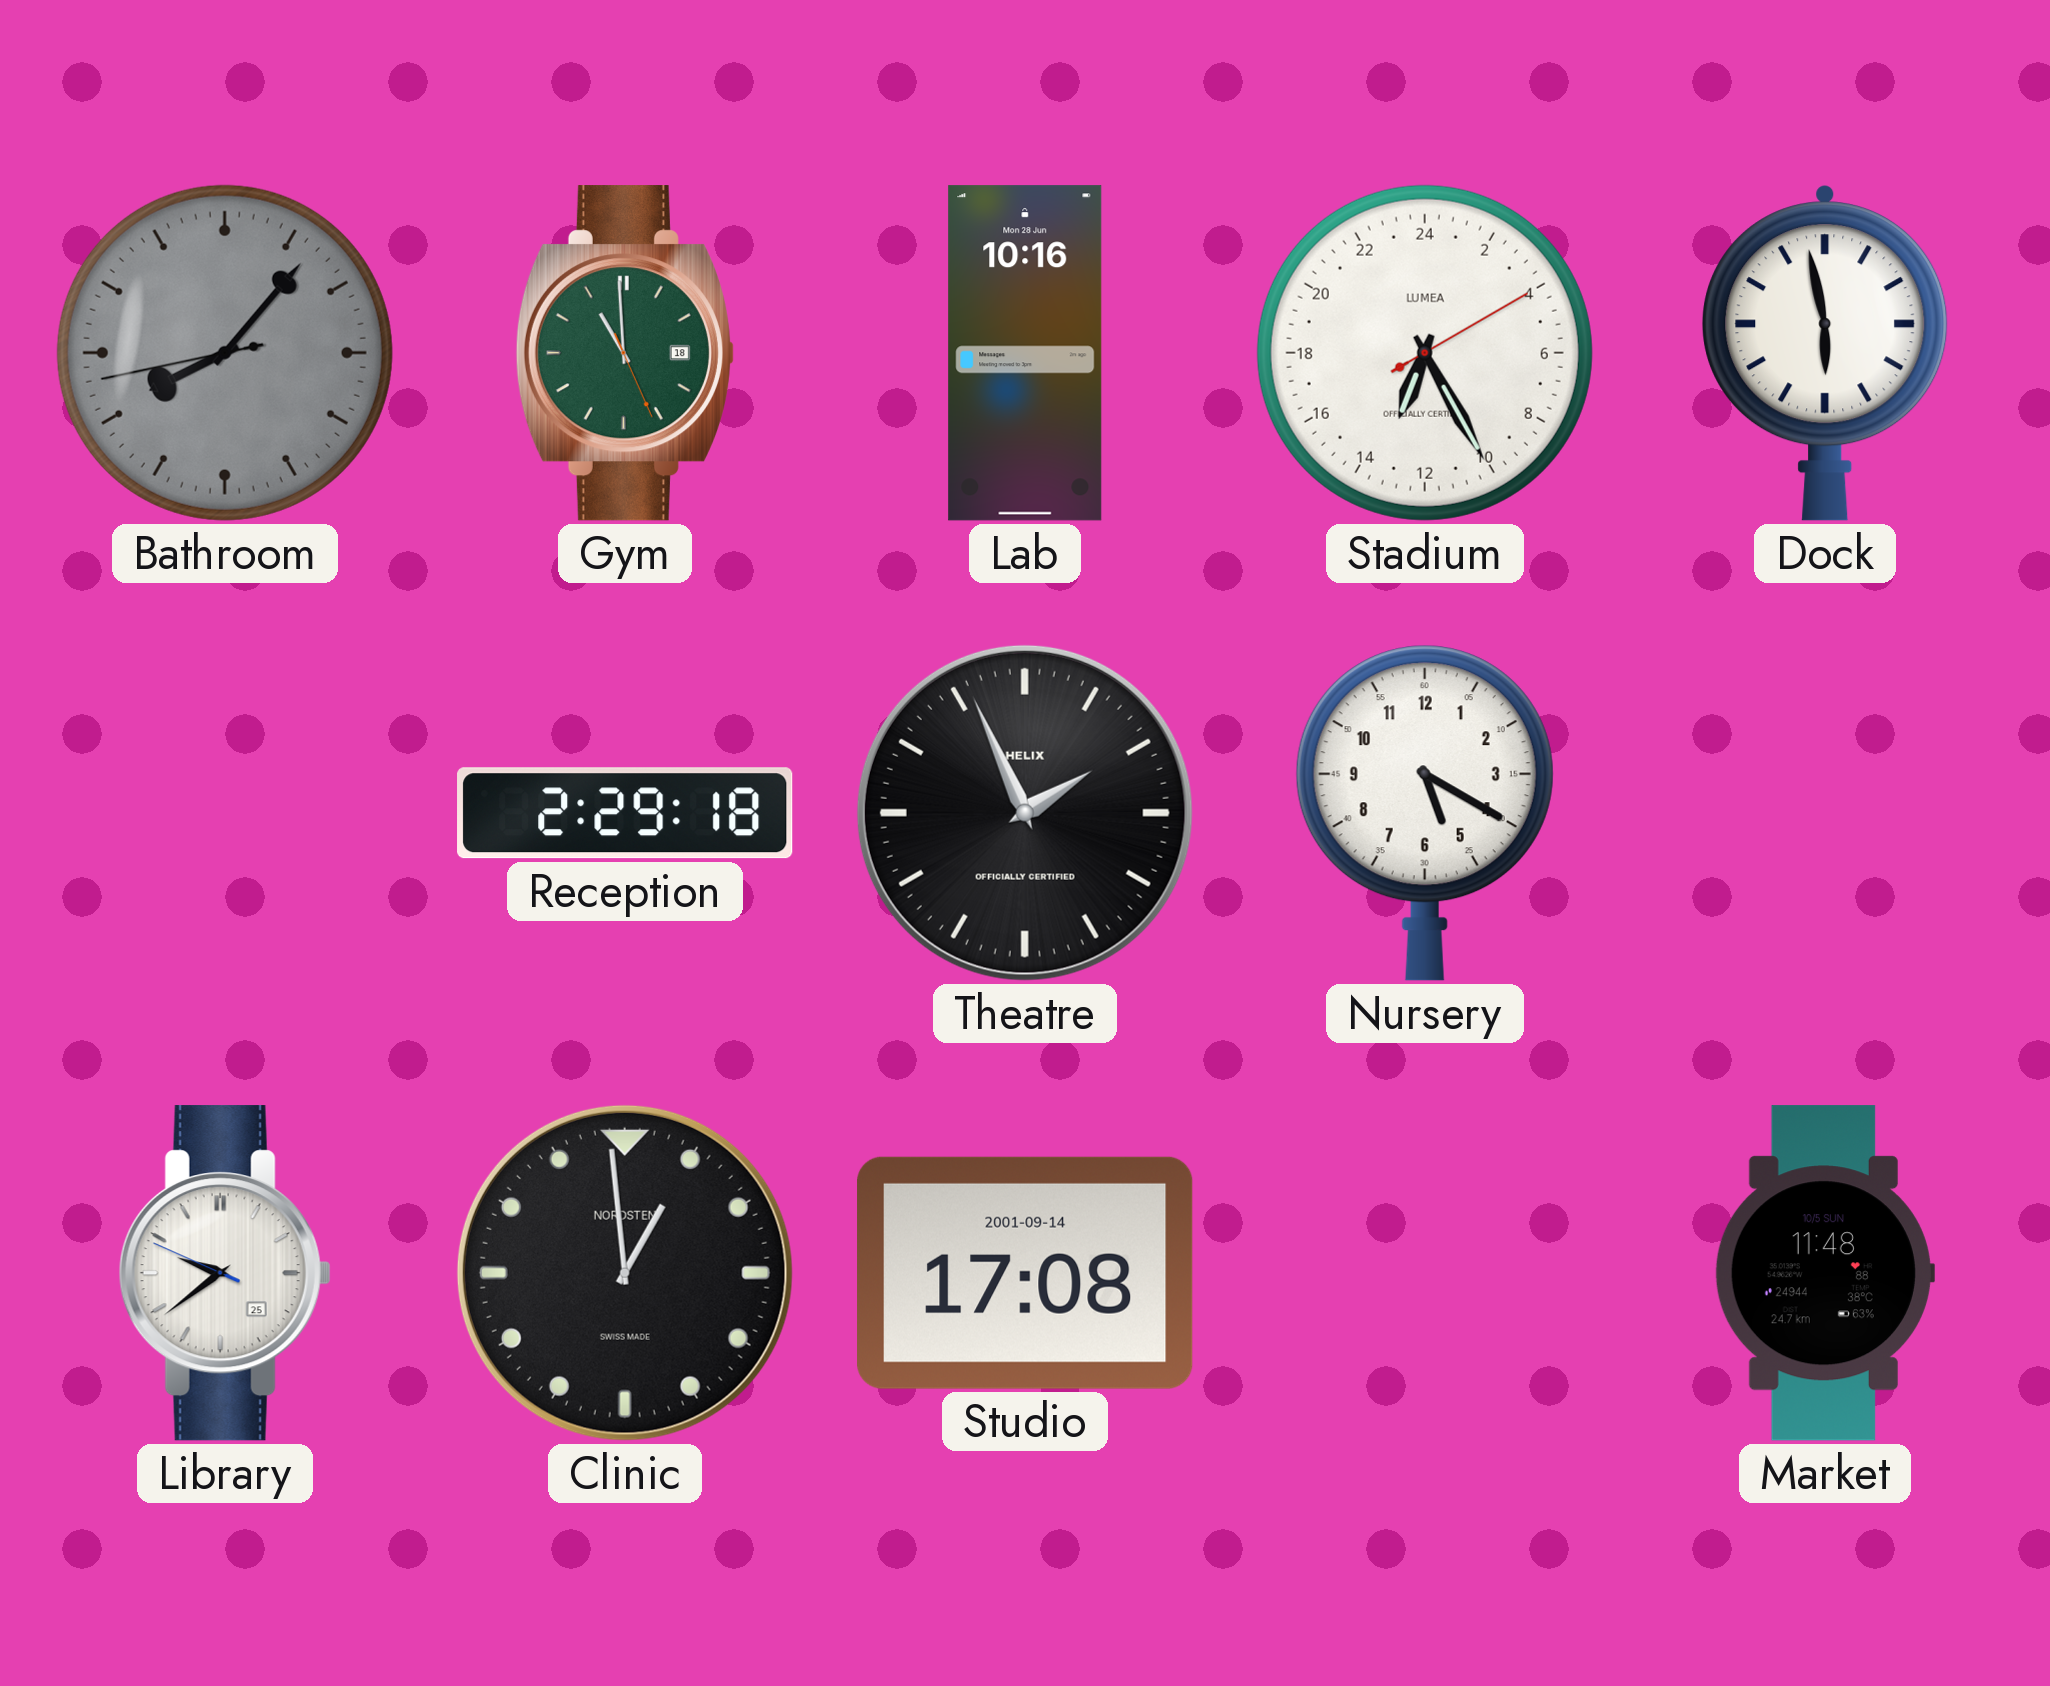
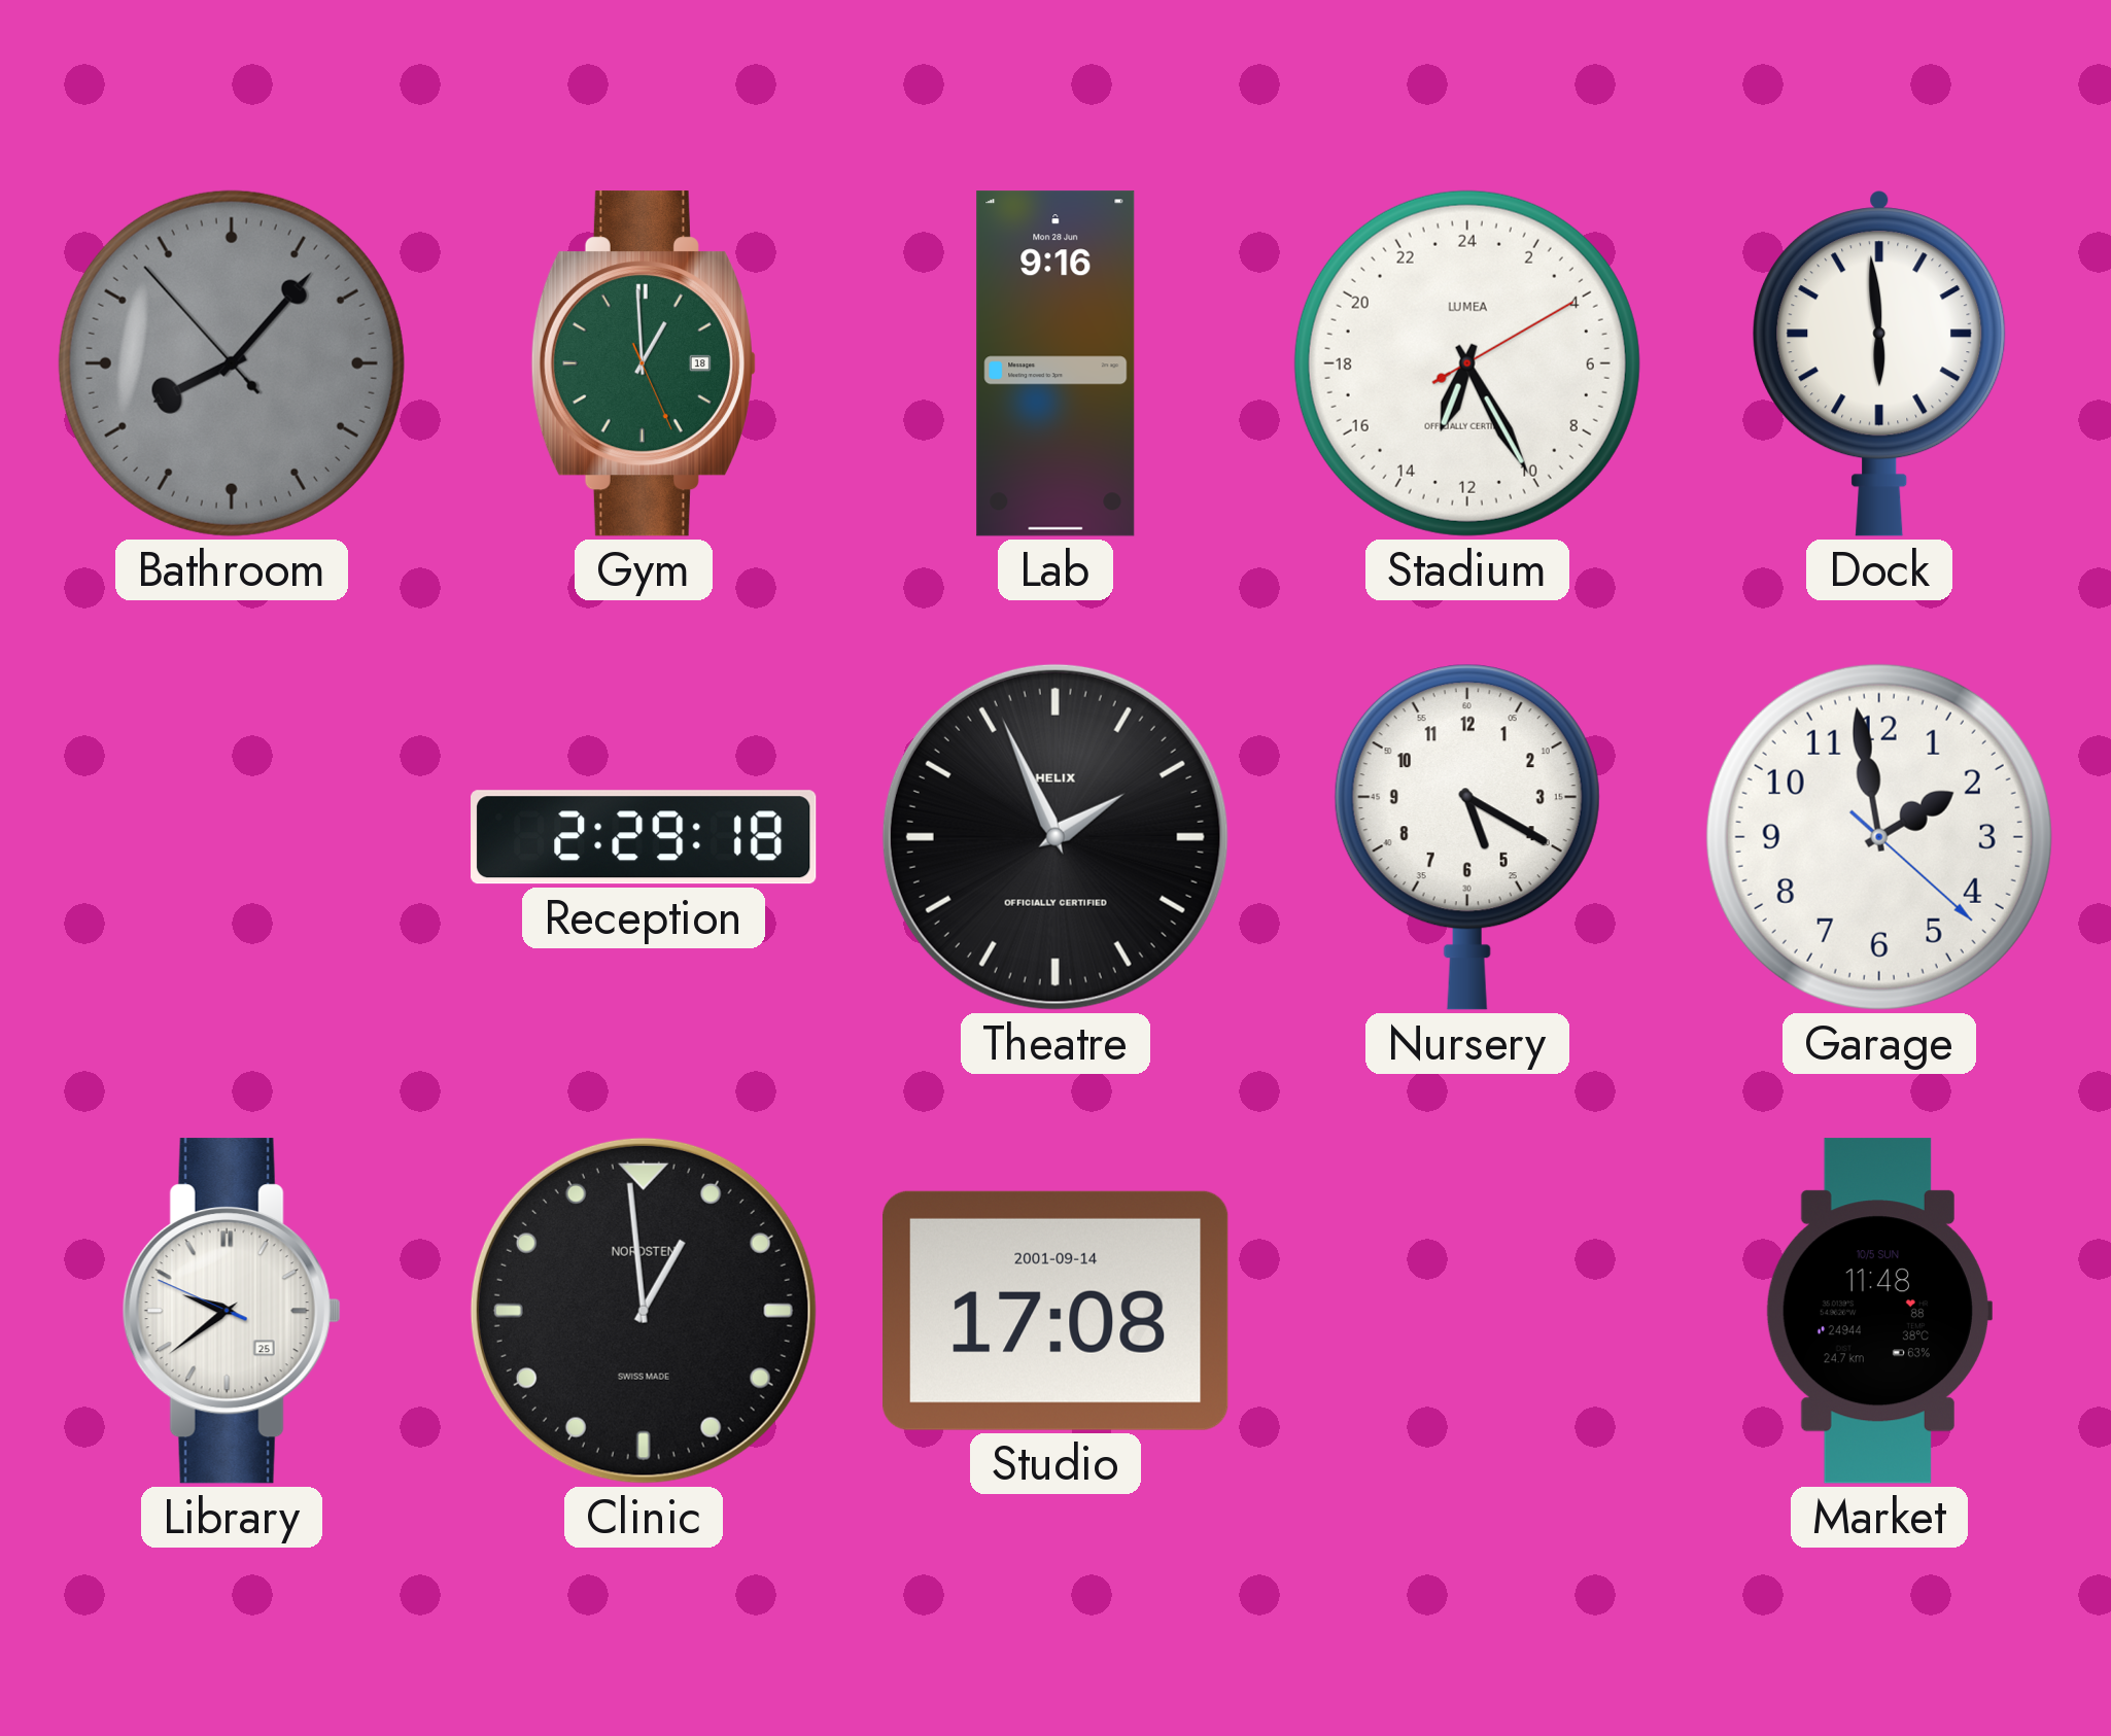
Bathroom: 8:06:43 -> 8:06:53
Gym: 10:59 -> 12:59
Lab: 10:16 -> 9:16
Dock: 5:58 -> 5:59
Garage: none -> 1:58
